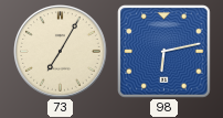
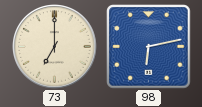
73: 7:05 -> 7:00
